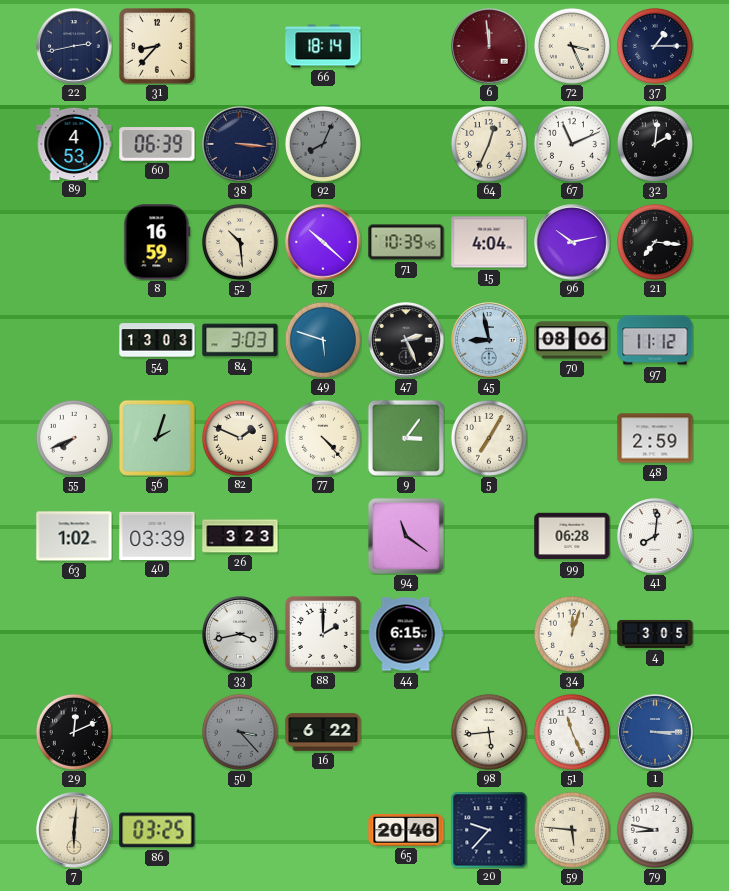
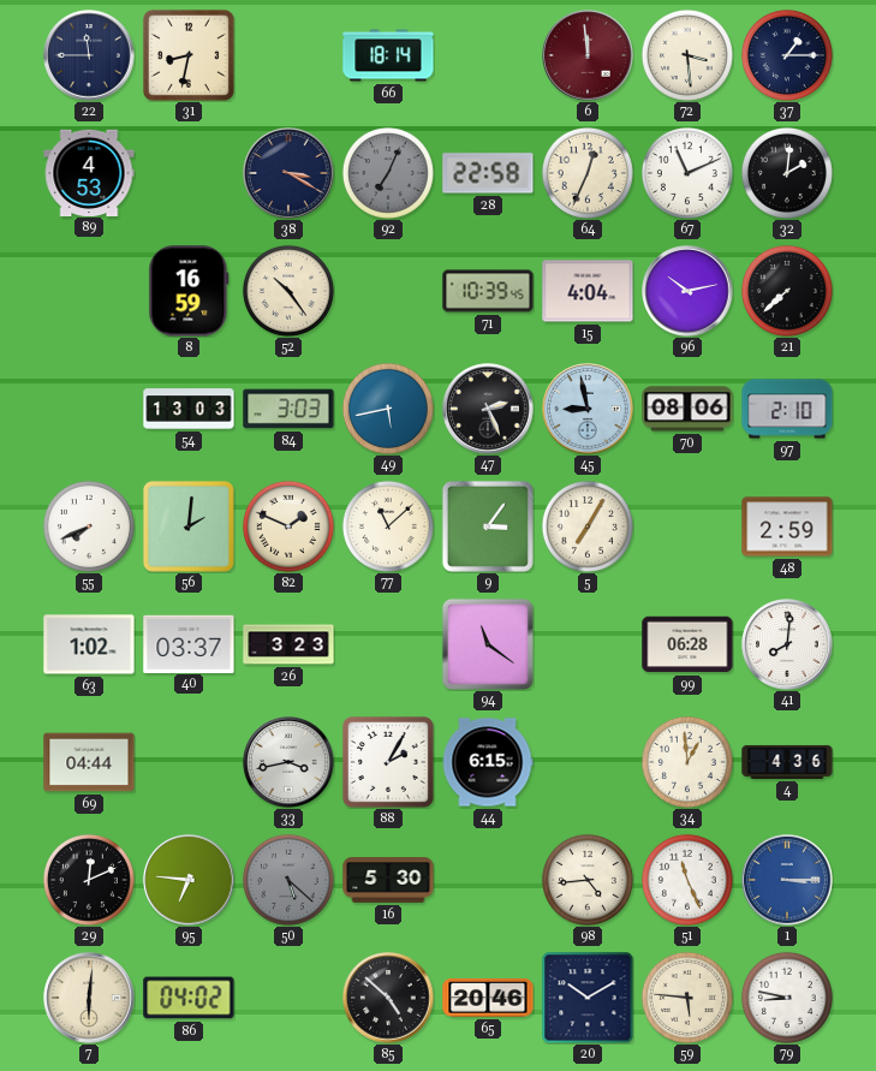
22: 2:43 -> 11:45
31: 8:37 -> 8:32
72: 3:26 -> 3:29
60: 06:39 -> none
38: 3:16 -> 3:20
92: 8:04 -> 7:04
28: none -> 22:58
52: 10:29 -> 10:24
57: 10:22 -> none
21: 7:16 -> 7:38
49: 5:48 -> 5:43
97: 11:12 -> 2:10
56: 2:03 -> 2:01
77: 4:23 -> 11:08
40: 03:39 -> 03:37
69: none -> 04:44
88: 2:00 -> 2:05
34: 12:03 -> 12:59
4: 3:05 -> 4:36
95: none -> 6:46
50: 3:23 -> 5:22
16: 6:22 -> 5:30
98: 5:44 -> 4:44
86: 03:25 -> 04:02
85: none -> 4:52
20: 9:37 -> 10:10
